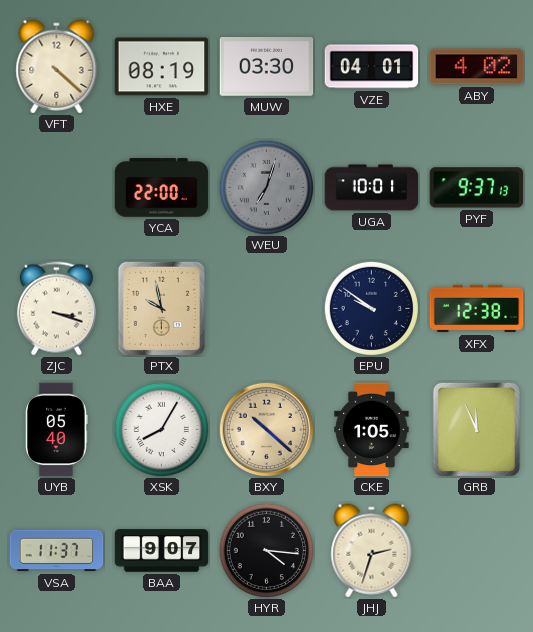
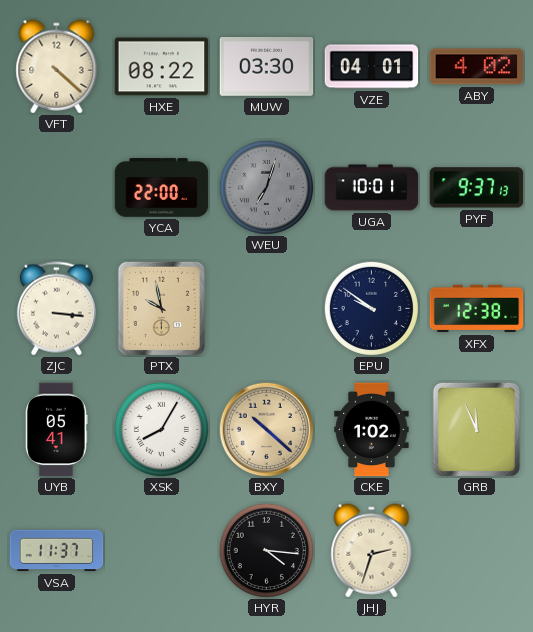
HXE: 08:19 -> 08:22
ZJC: 3:18 -> 3:16
UYB: 05:40 -> 05:41
CKE: 1:05 -> 1:02
BAA: 9:07 -> none
